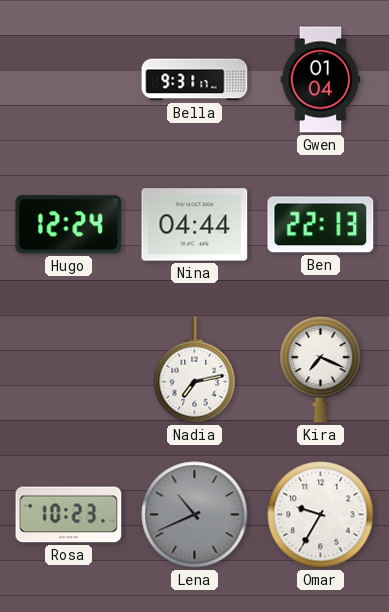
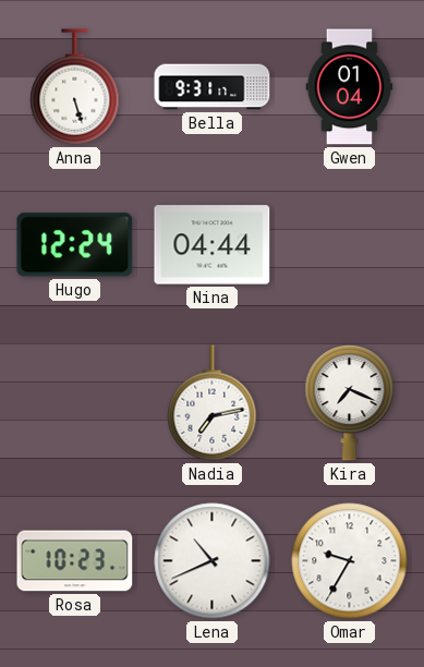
Anna: none -> 5:27
Ben: 22:13 -> none
Lena dial: grey -> white
